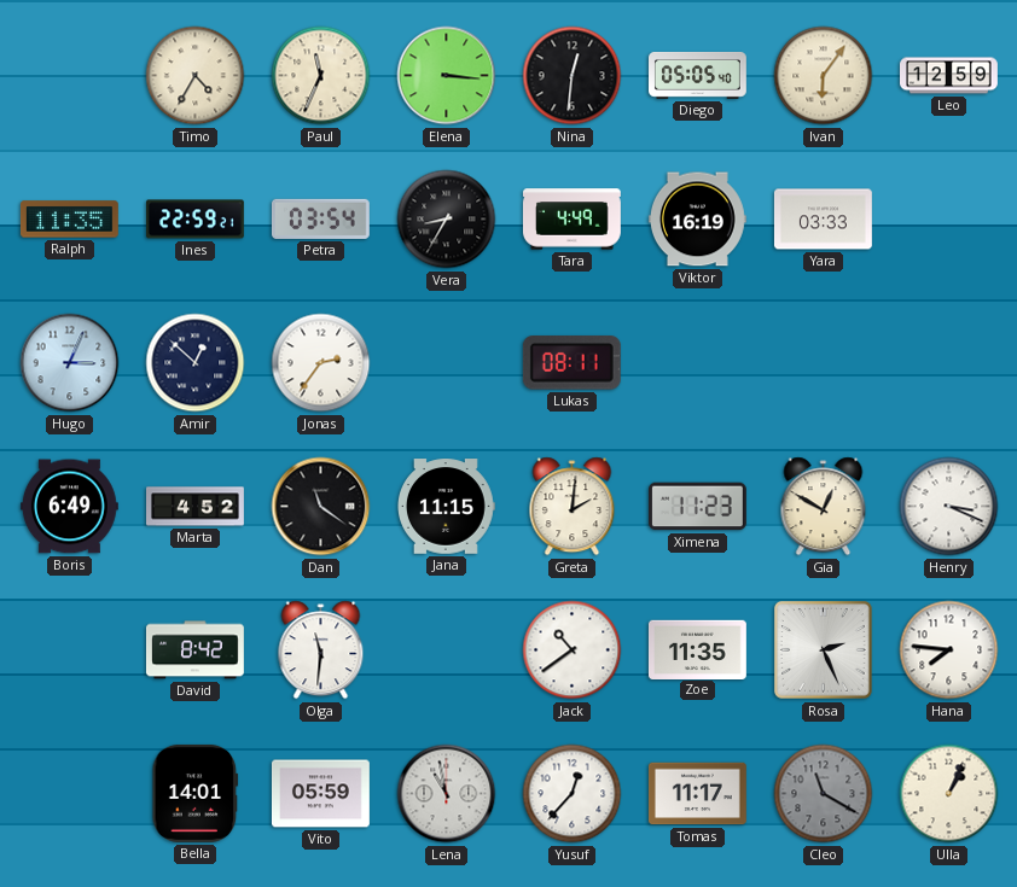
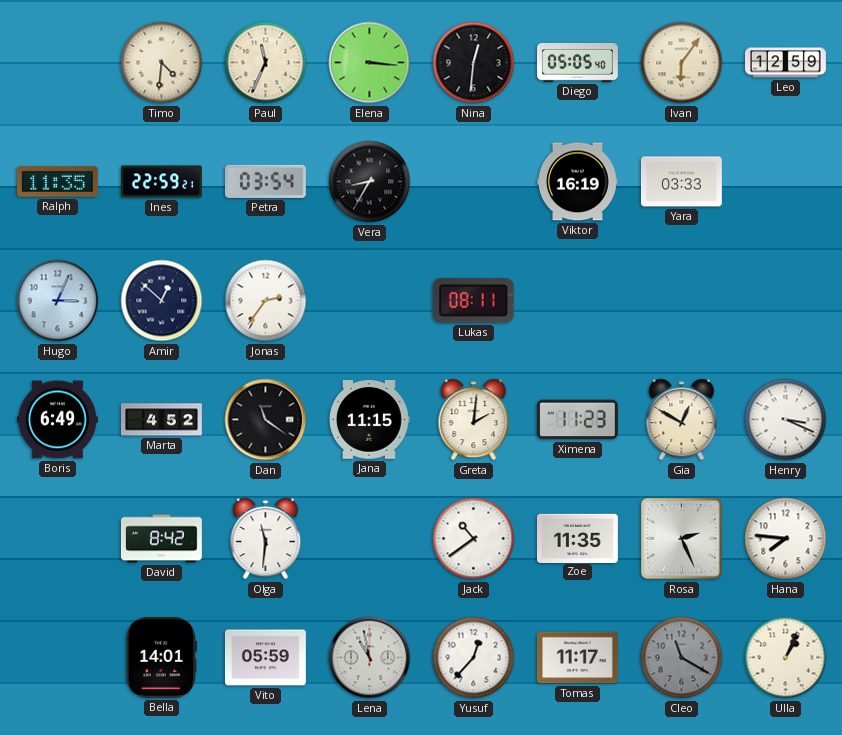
Timo: 4:35 -> 4:31
Tara: 4:49 -> none
